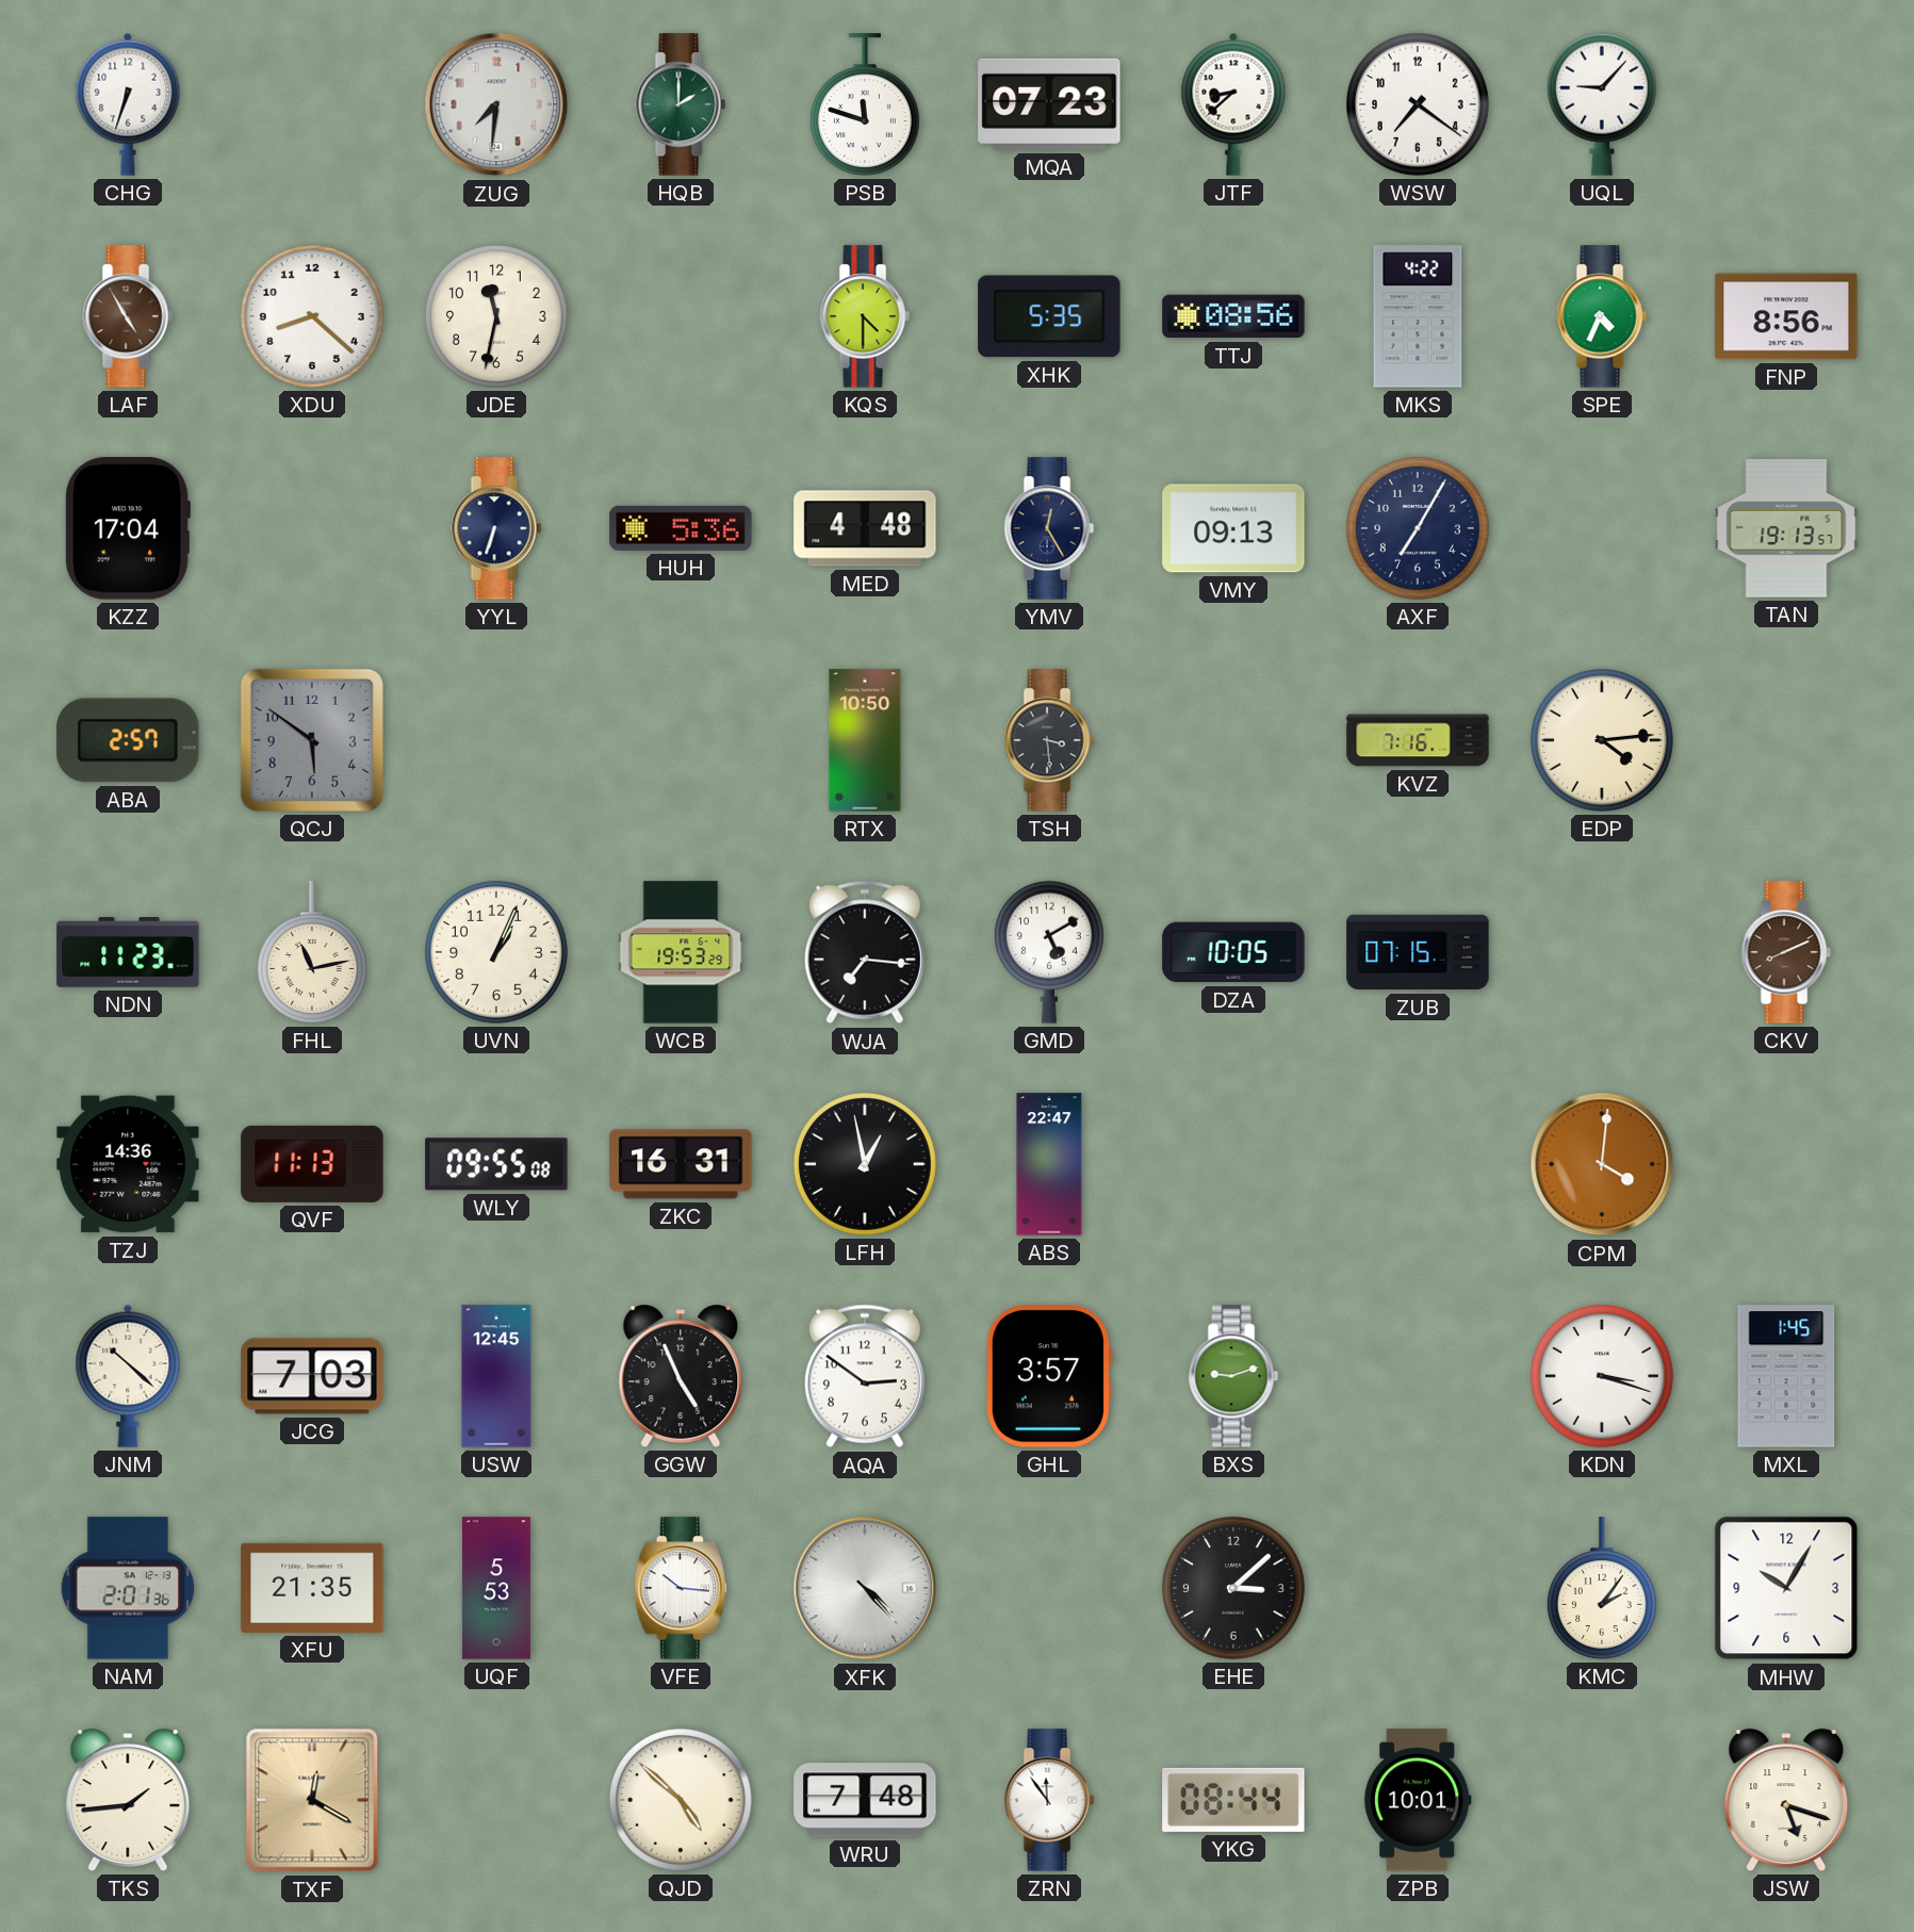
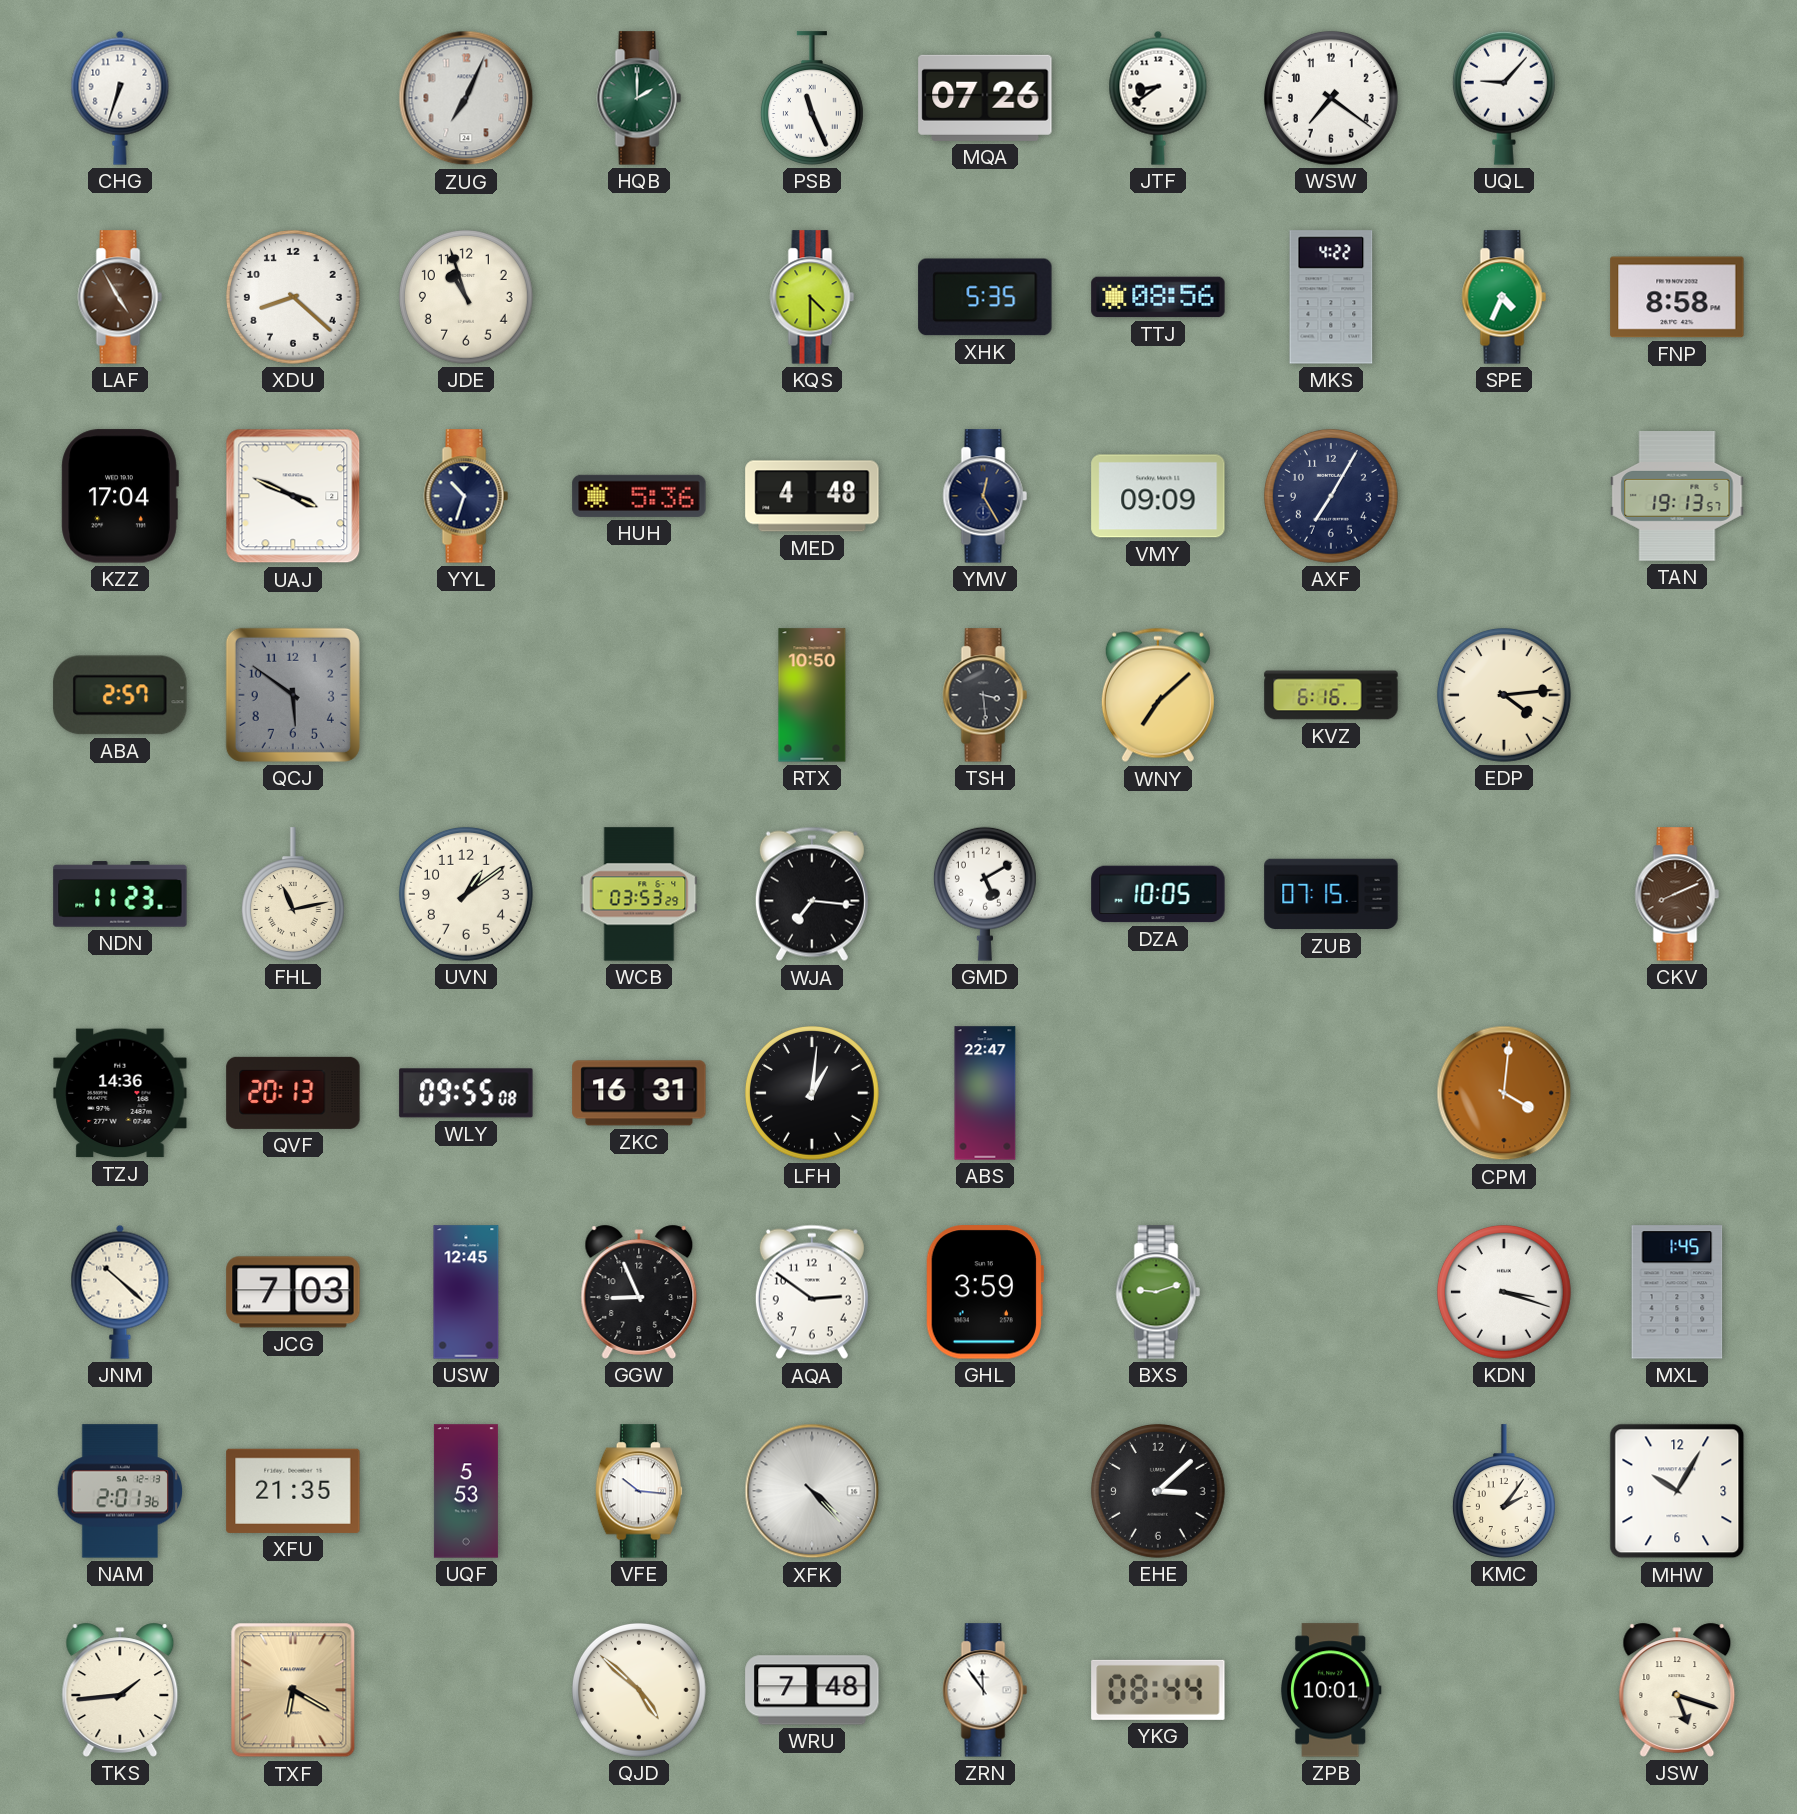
ZUG: 7:31 -> 7:04
PSB: 11:48 -> 11:26
MQA: 07:23 -> 07:26
JTF: 8:38 -> 8:39
JDE: 11:32 -> 10:57
FNP: 8:56 -> 8:58
UAJ: none -> 3:49
YYL: 6:33 -> 10:33
VMY: 09:13 -> 09:09
WNY: none -> 7:08
KVZ: 7:16 -> 6:16
UVN: 1:04 -> 1:09
WCB: 19:53 -> 03:53
QVF: 11:13 -> 20:13
LFH: 12:58 -> 1:01
GGW: 4:56 -> 8:56
GHL: 3:57 -> 3:59
TXF: 12:20 -> 6:20
